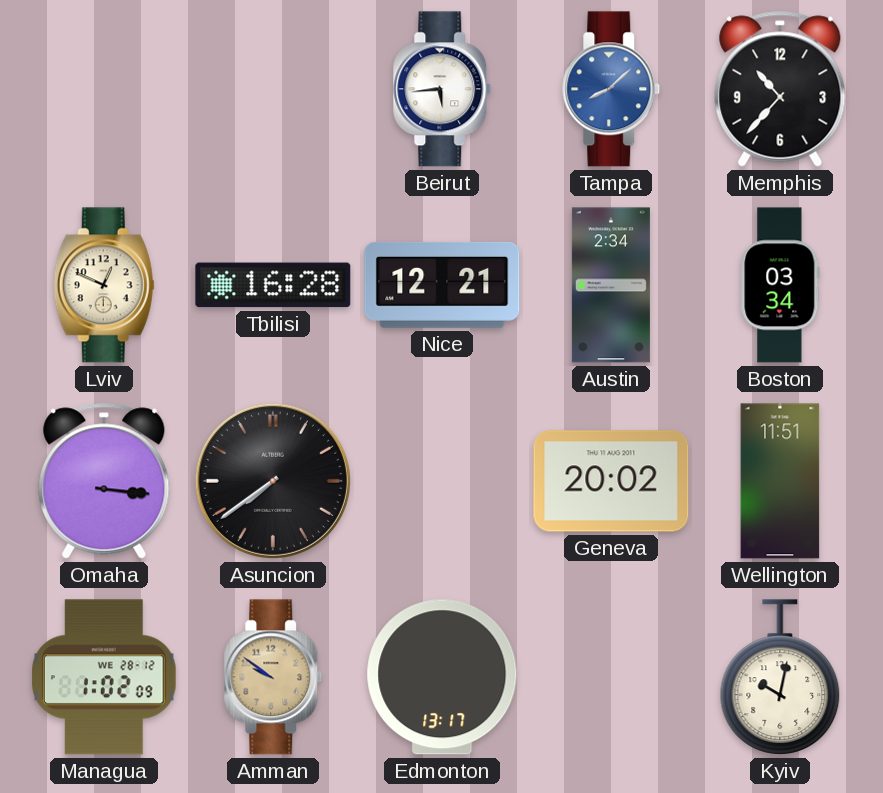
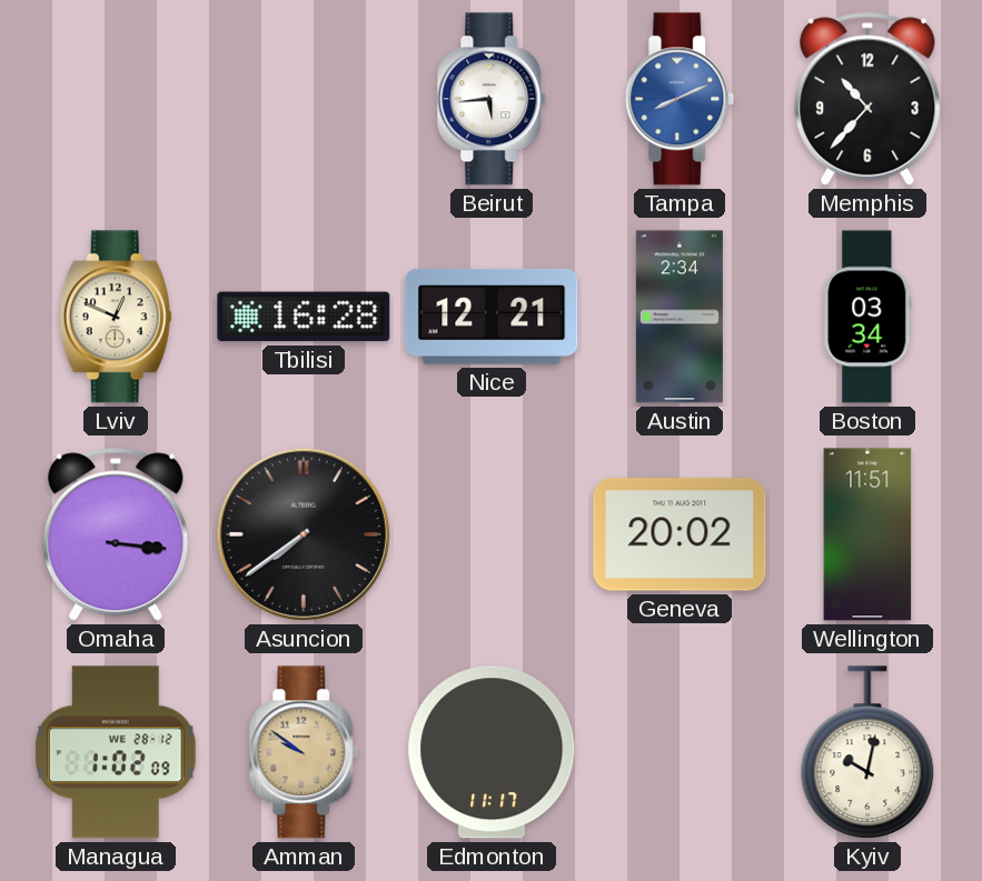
Tampa: 8:08 -> 8:11
Edmonton: 13:17 -> 11:17
